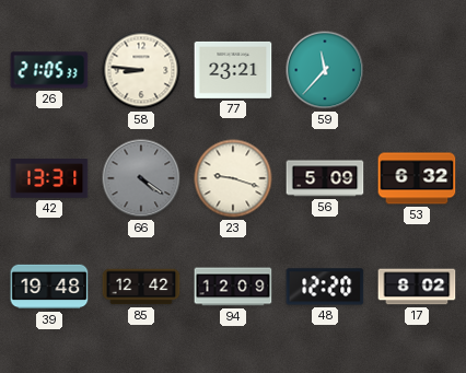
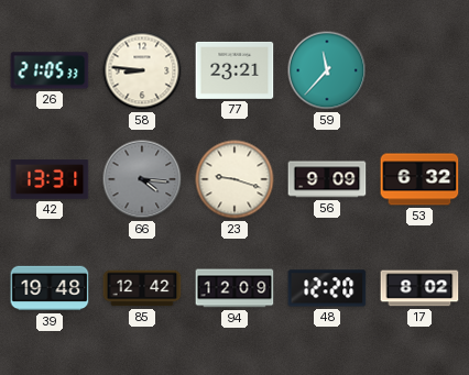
66: 4:21 -> 4:16
56: 5:09 -> 9:09
